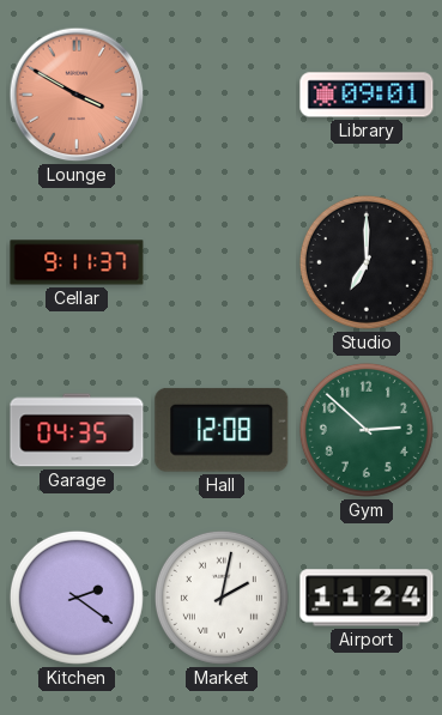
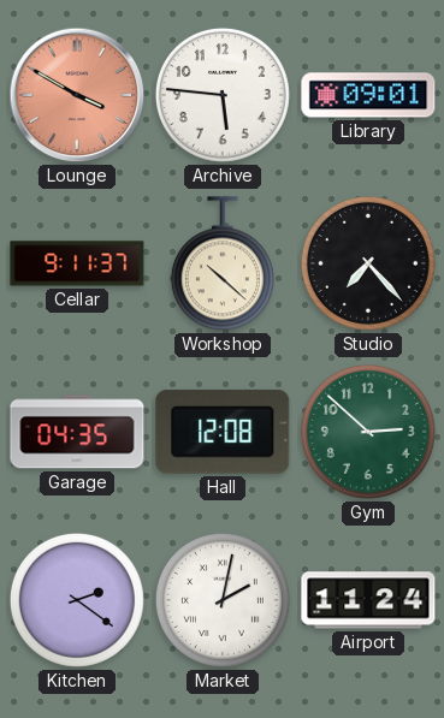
Archive: none -> 5:46
Workshop: none -> 10:22
Studio: 7:00 -> 7:23
